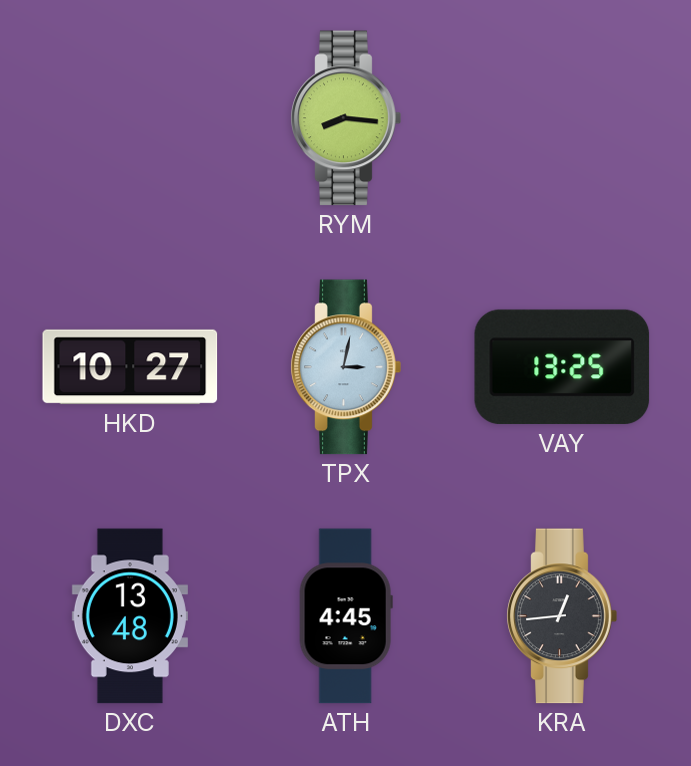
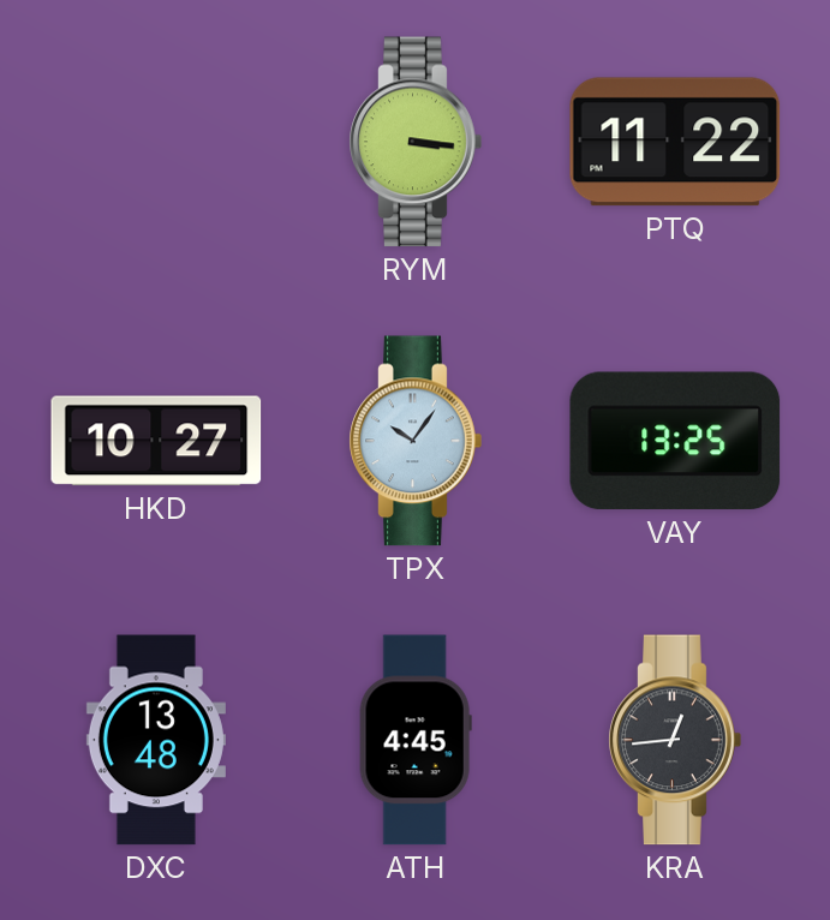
RYM: 8:16 -> 3:16
PTQ: none -> 11:22
TPX: 3:02 -> 10:06
